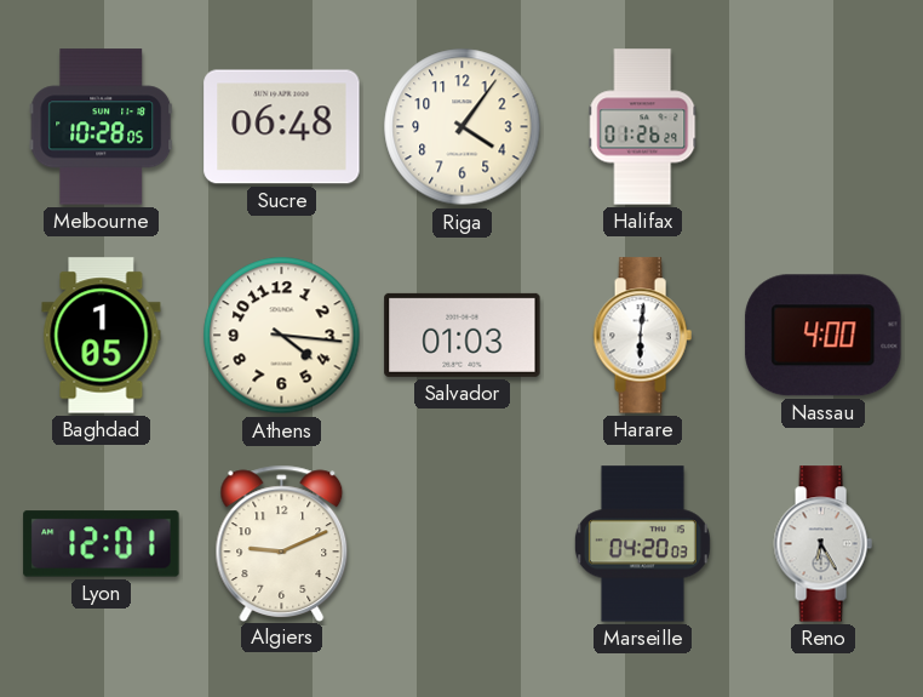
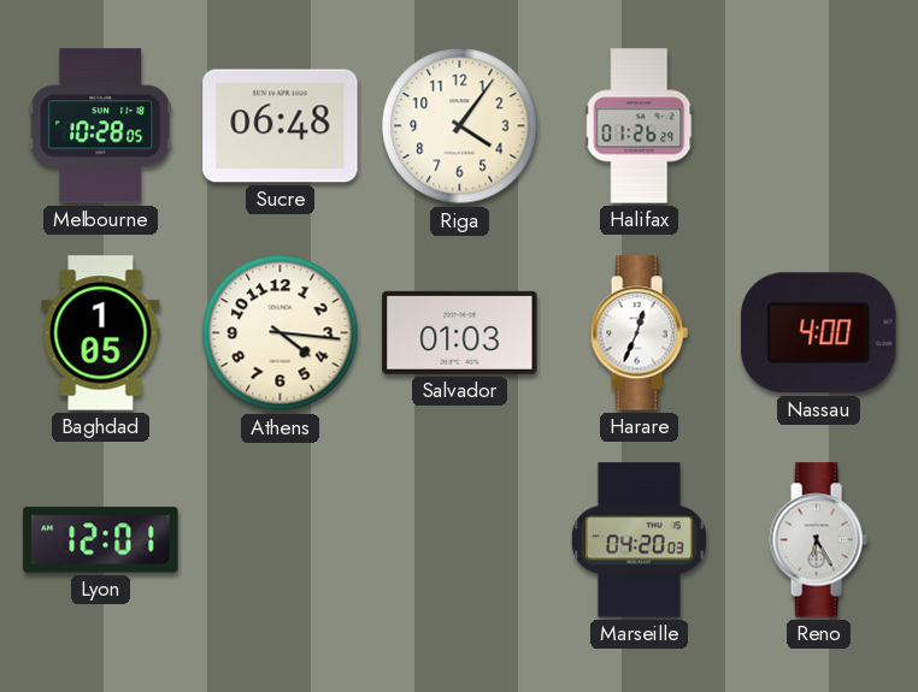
Harare: 6:01 -> 12:34
Algiers: 9:11 -> none
